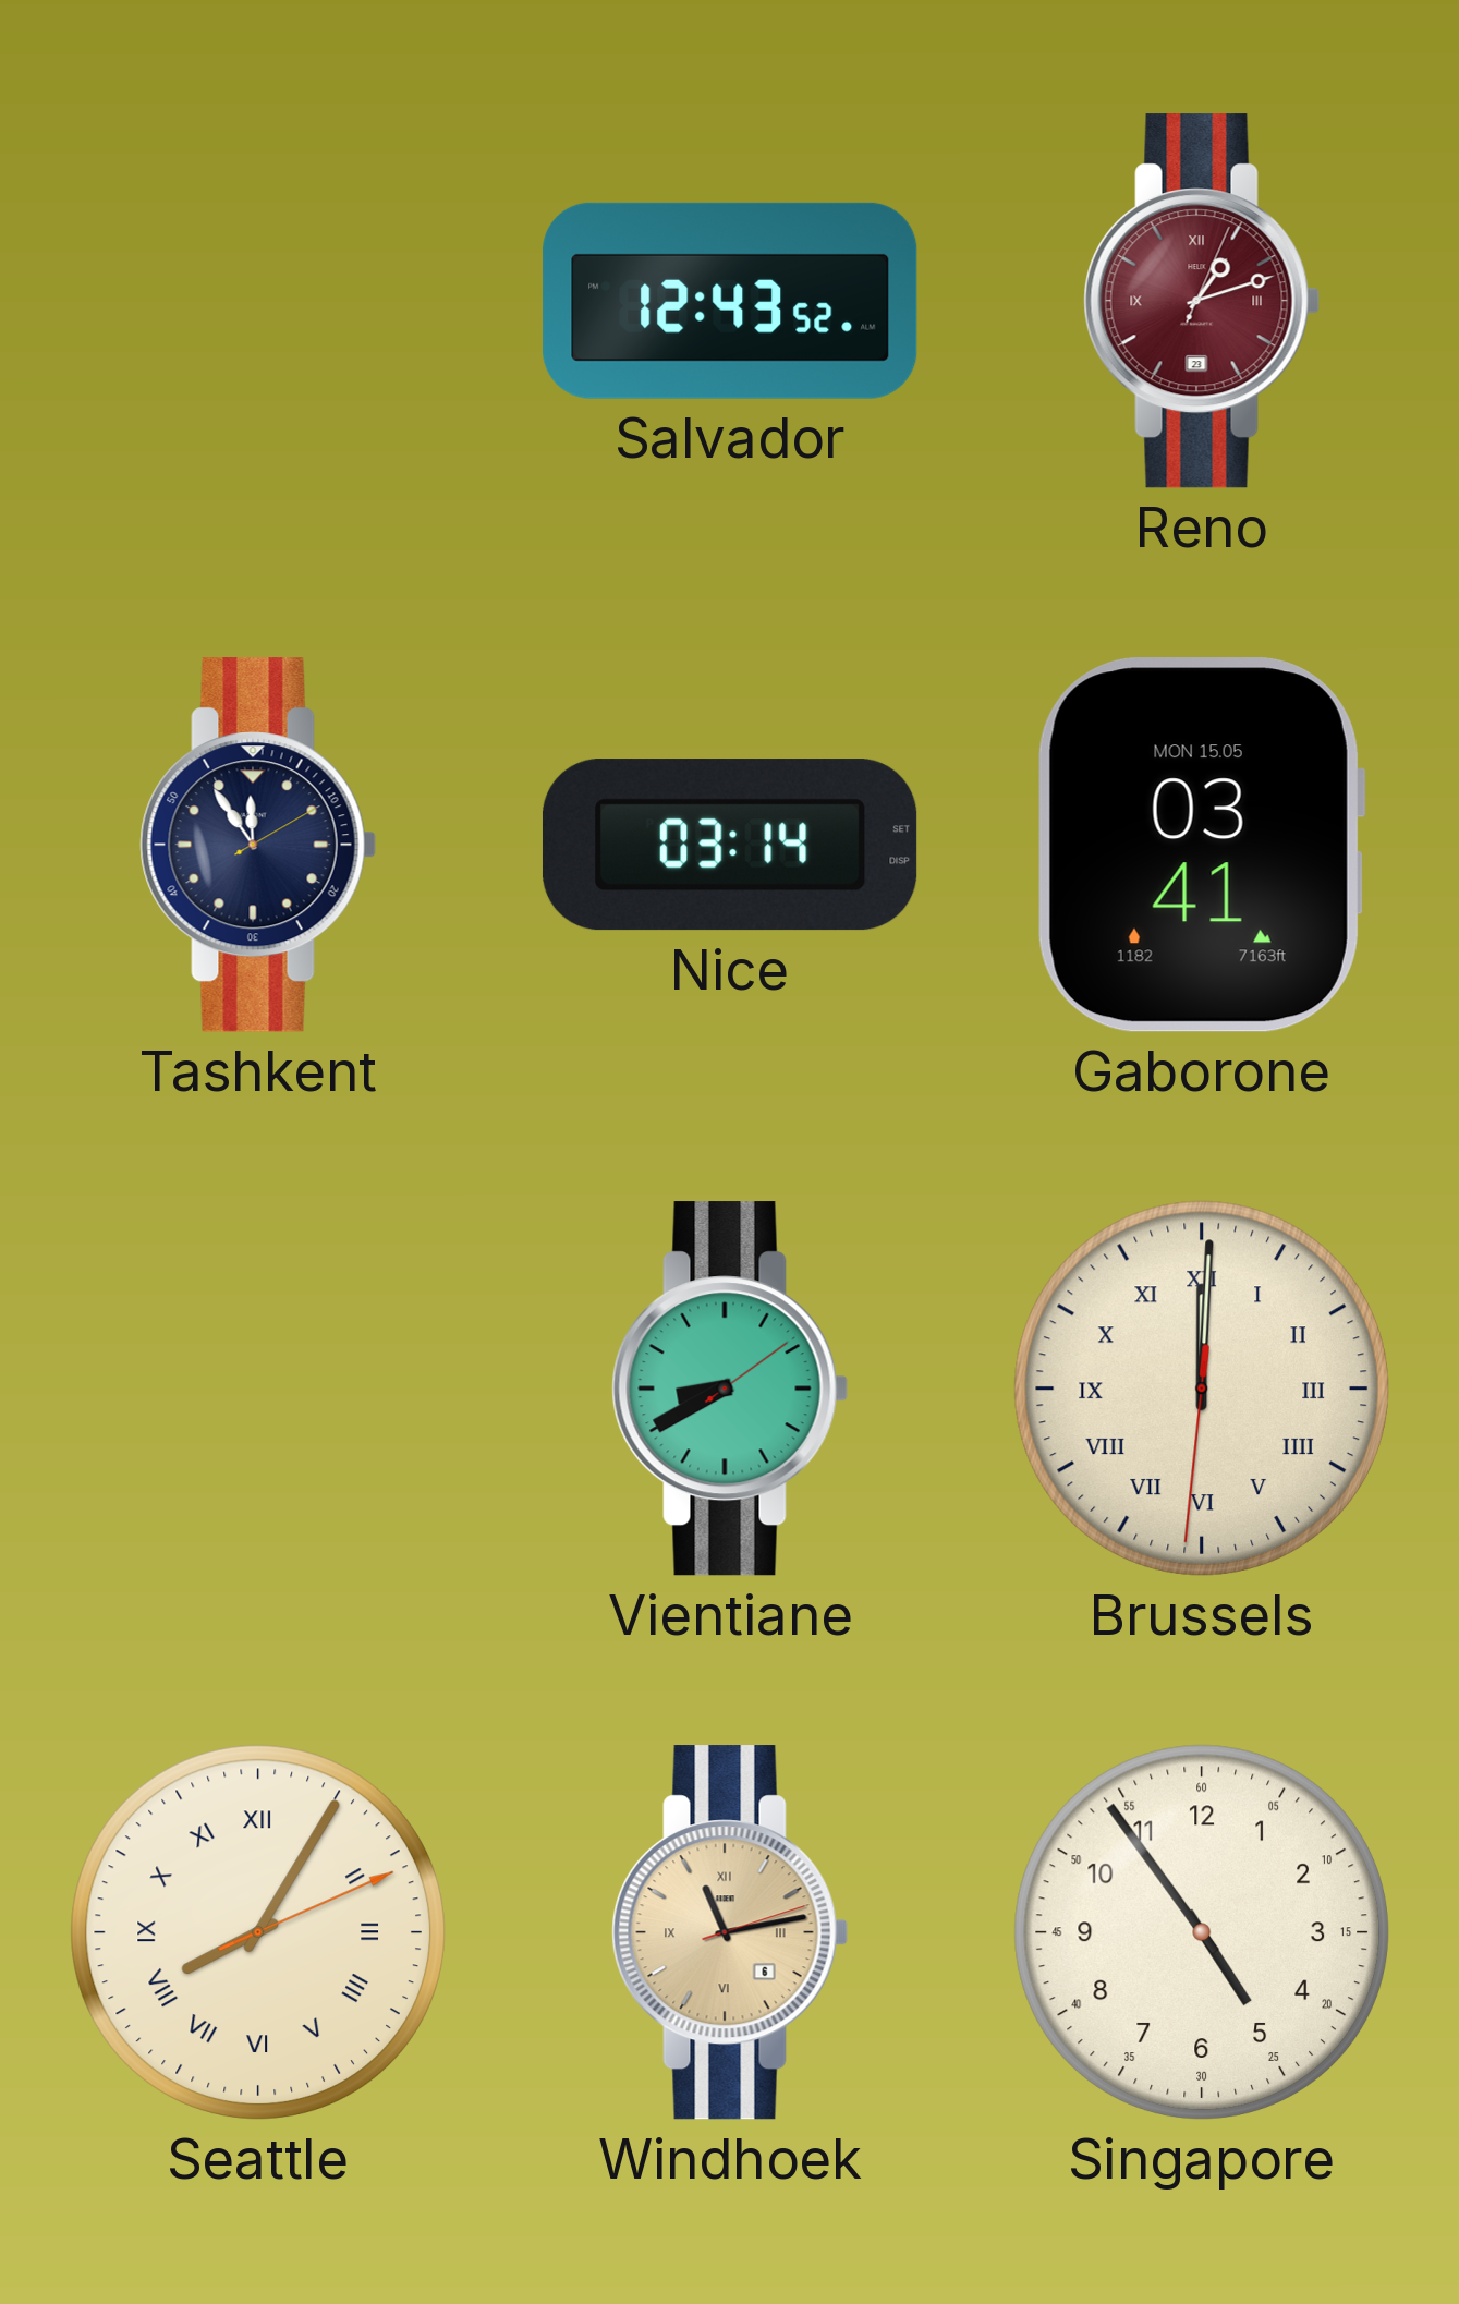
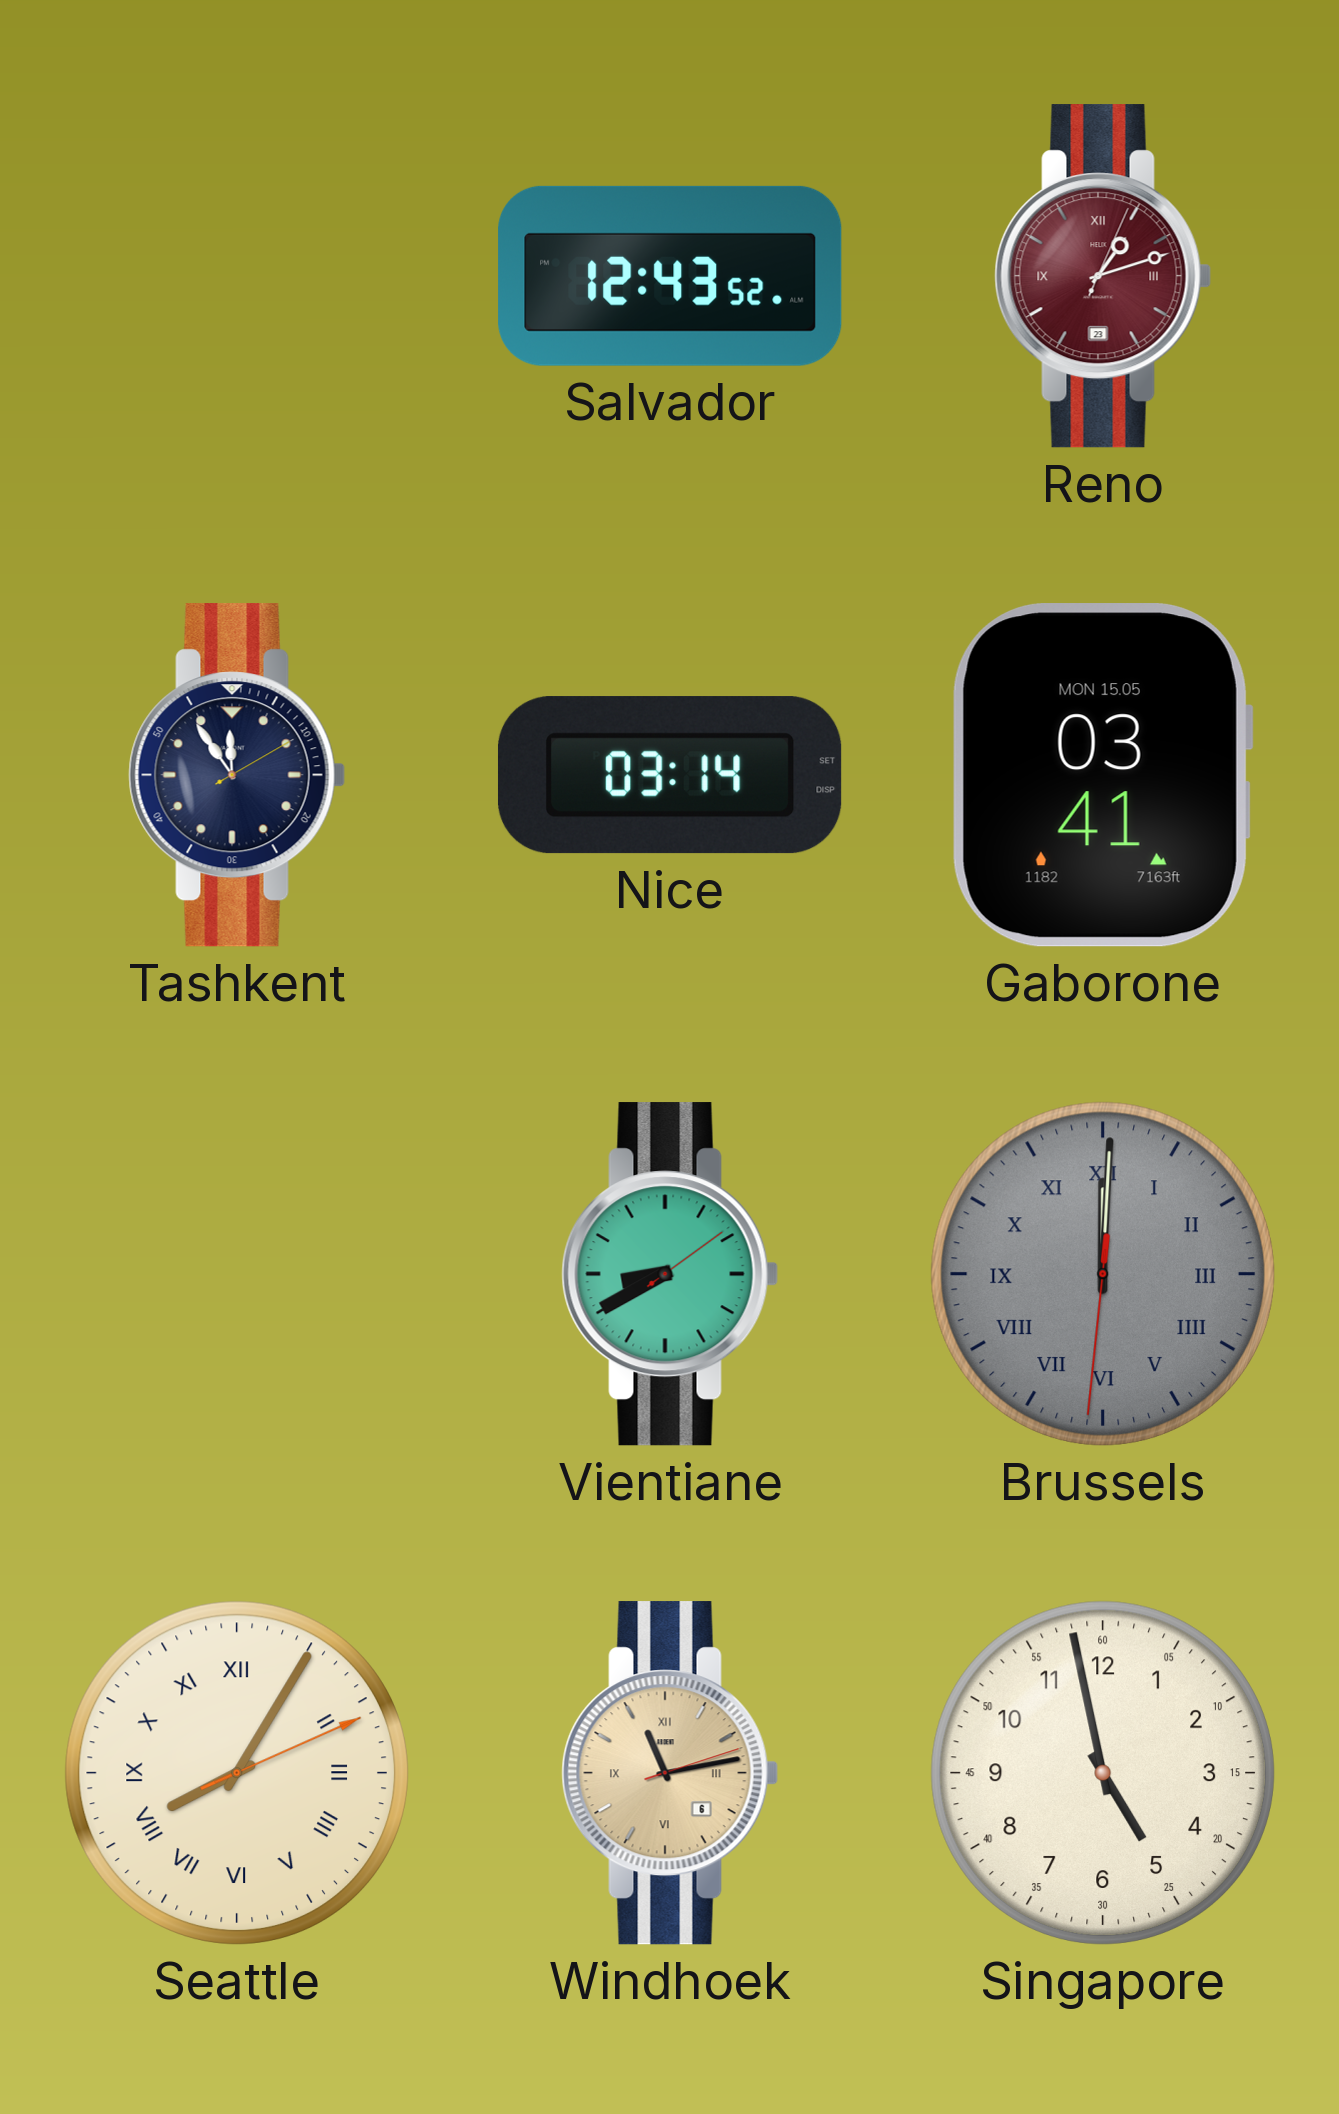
Brussels dial: cream -> grey
Singapore: 4:54 -> 4:58
